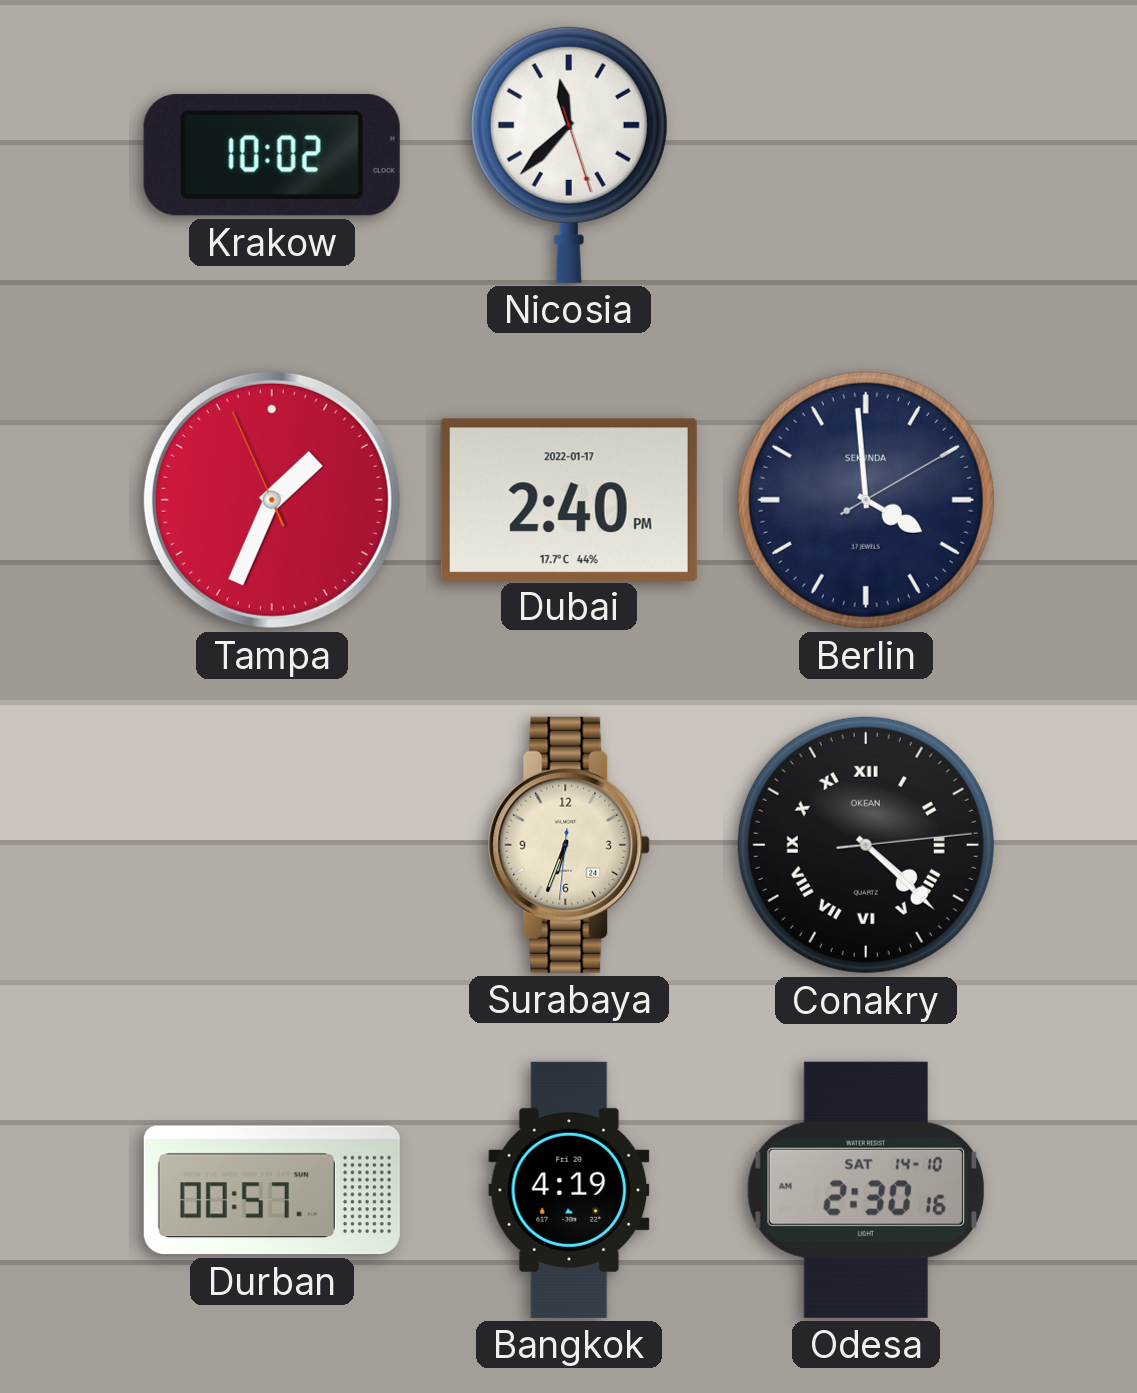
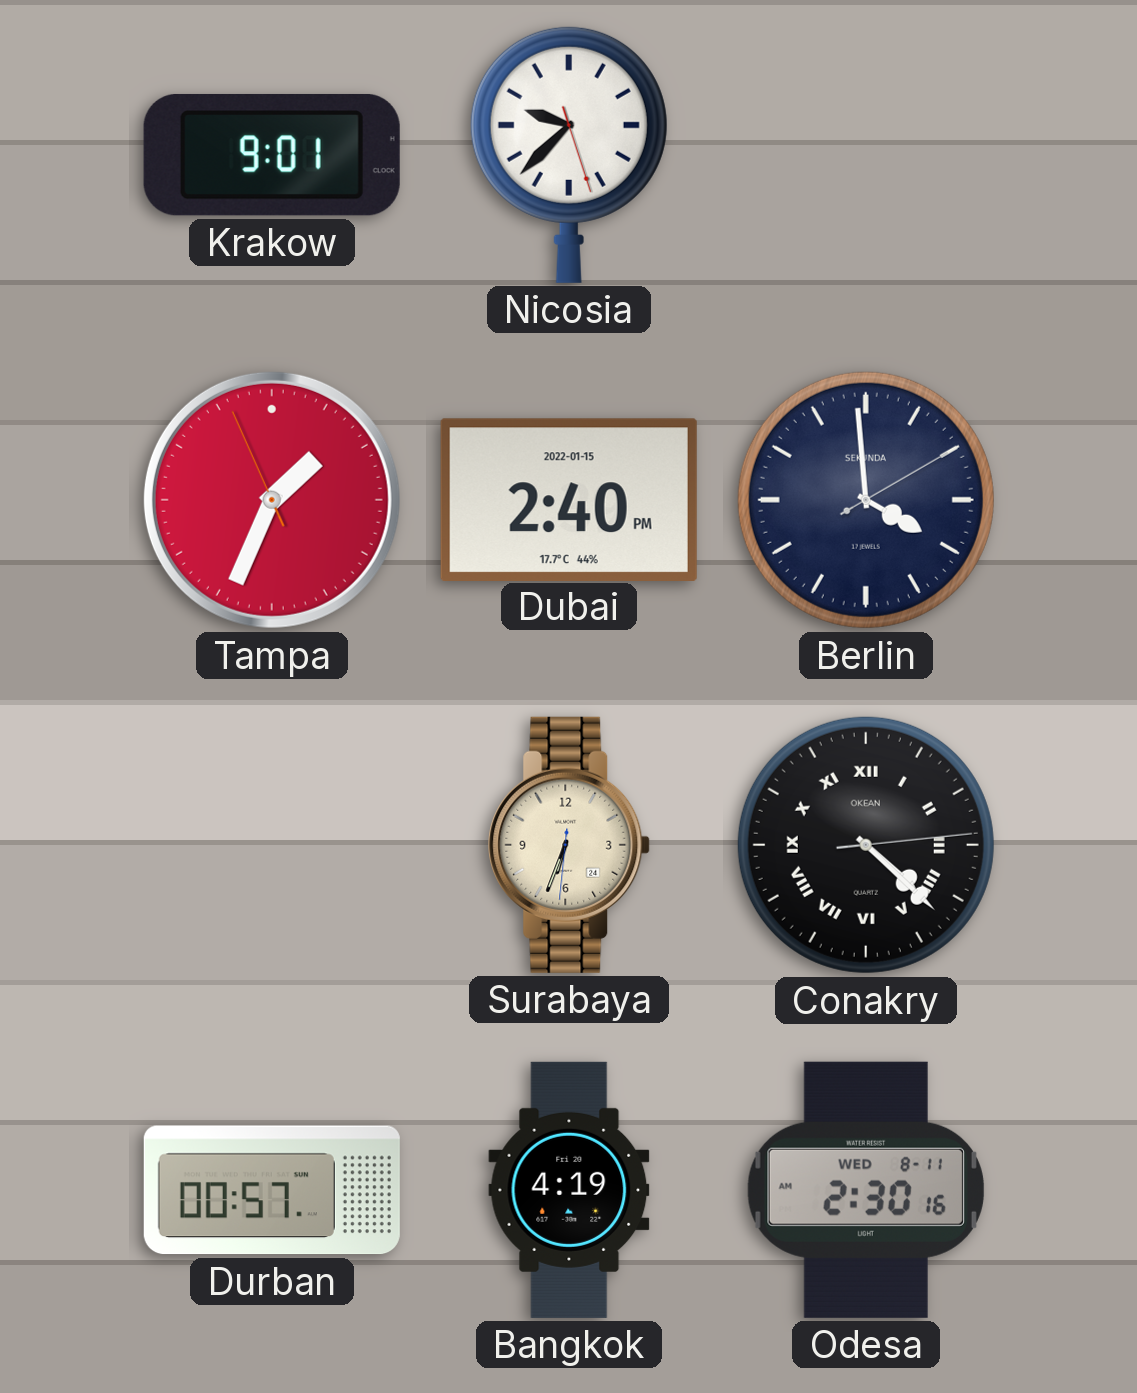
Krakow: 10:02 -> 9:01
Nicosia: 11:37 -> 9:37
Dubai date: 2022-01-17 -> 2022-01-15
Odesa date: SAT 14-10 -> WED 8-11
